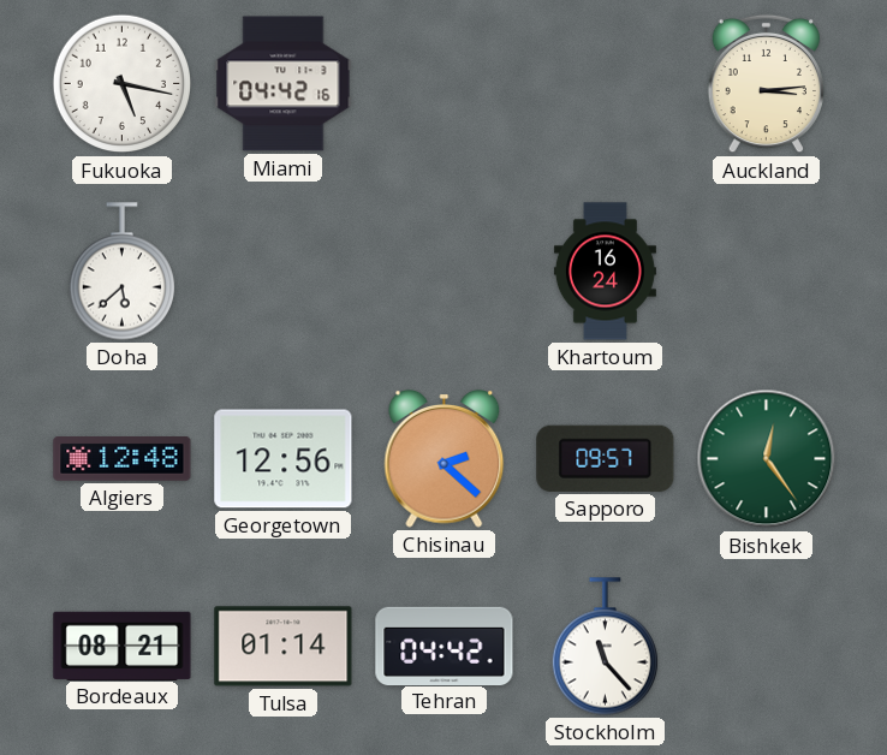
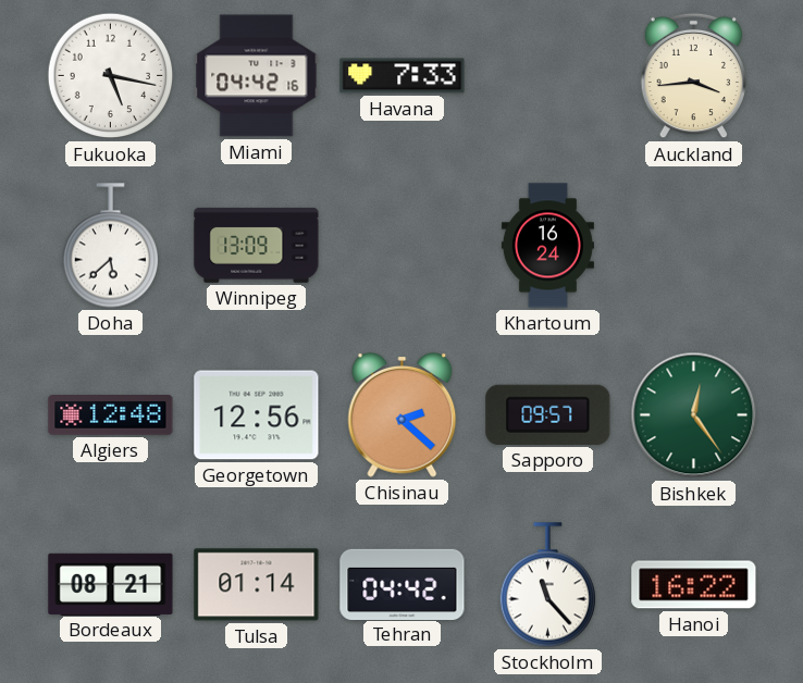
Havana: none -> 7:33
Auckland: 3:14 -> 3:44
Winnipeg: none -> 13:09
Hanoi: none -> 16:22
